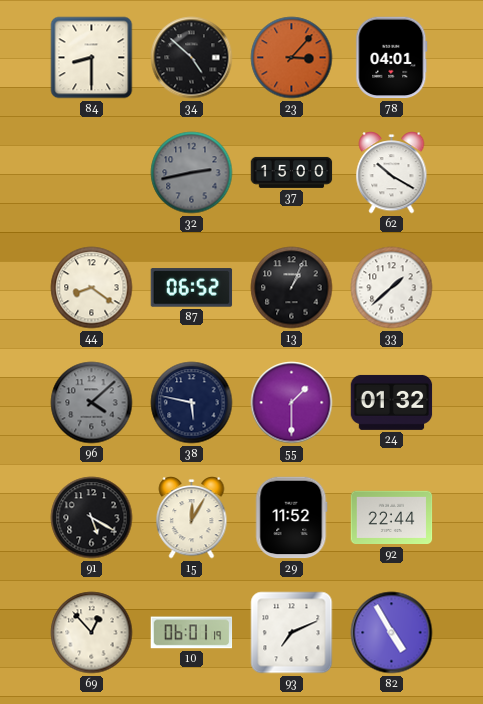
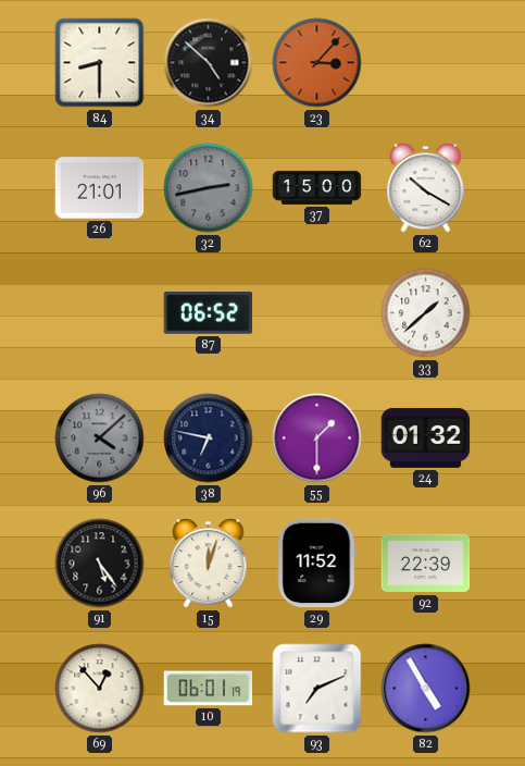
78: 04:01 -> none
26: none -> 21:01
44: 8:21 -> none
13: 1:04 -> none
38: 5:47 -> 6:47
91: 5:20 -> 5:24
15: 12:05 -> 12:03
92: 22:44 -> 22:39
